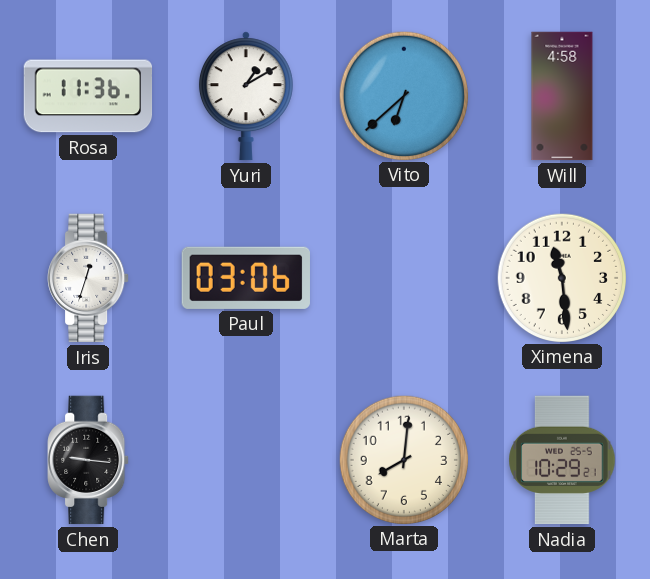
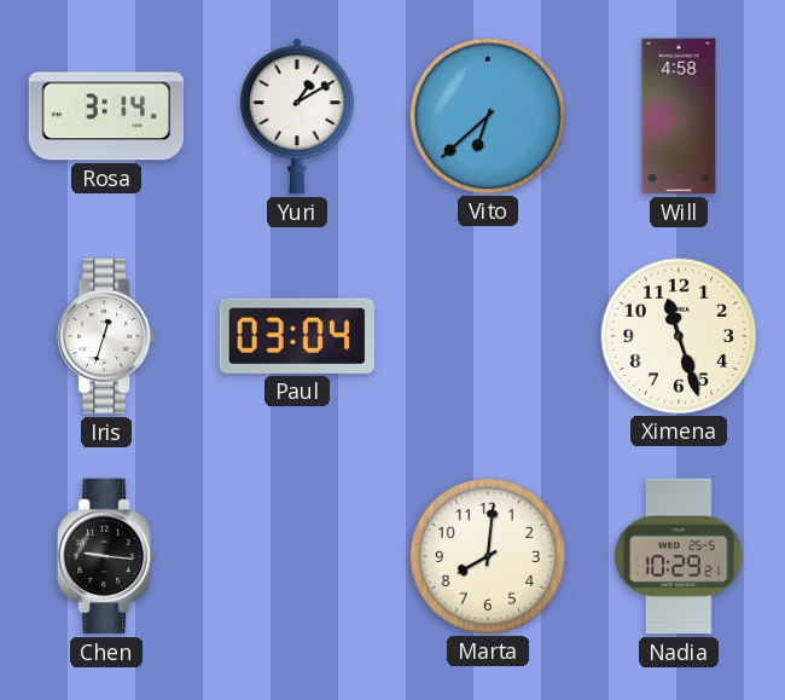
Rosa: 11:36 -> 3:14
Paul: 03:06 -> 03:04
Ximena: 11:29 -> 11:27
